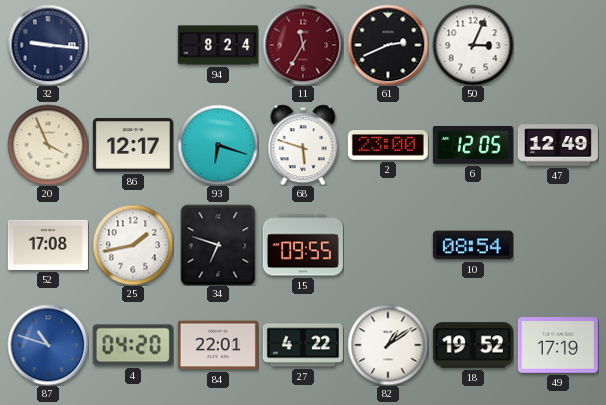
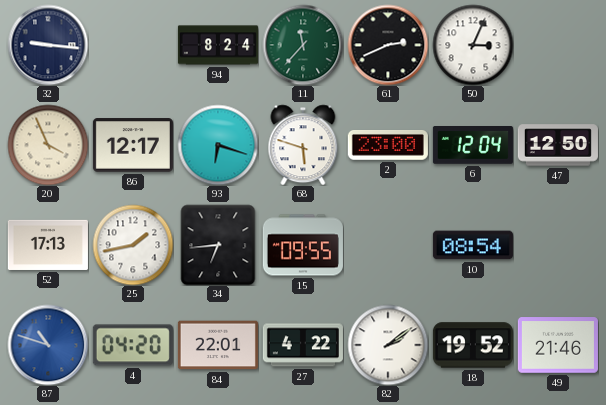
11: 11:35 -> 11:37
11 dial: burgundy -> green
6: 12:05 -> 12:04
47: 12:49 -> 12:50
52: 17:08 -> 17:13
34: 6:48 -> 6:44
82: 1:09 -> 2:09
49: 17:19 -> 21:46
